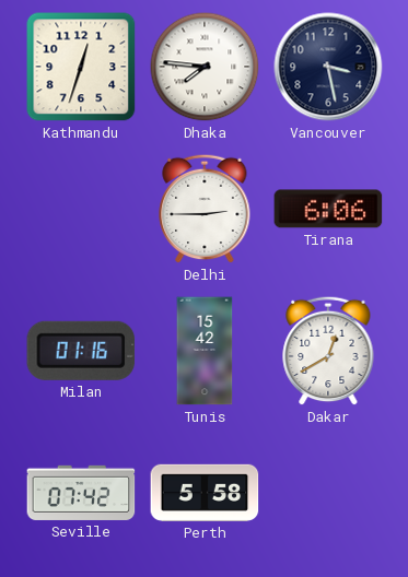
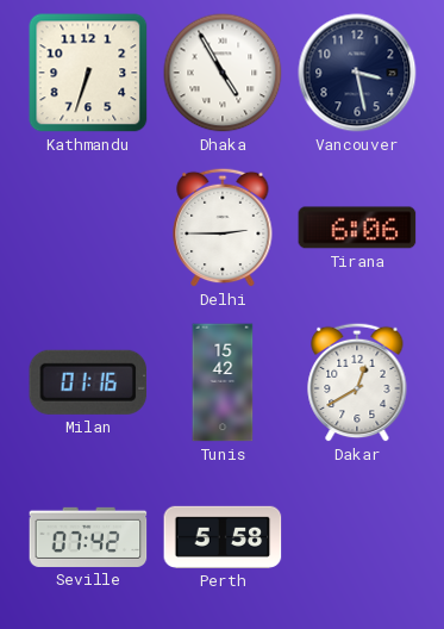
Kathmandu: 12:33 -> 6:33
Dhaka: 7:46 -> 4:55
